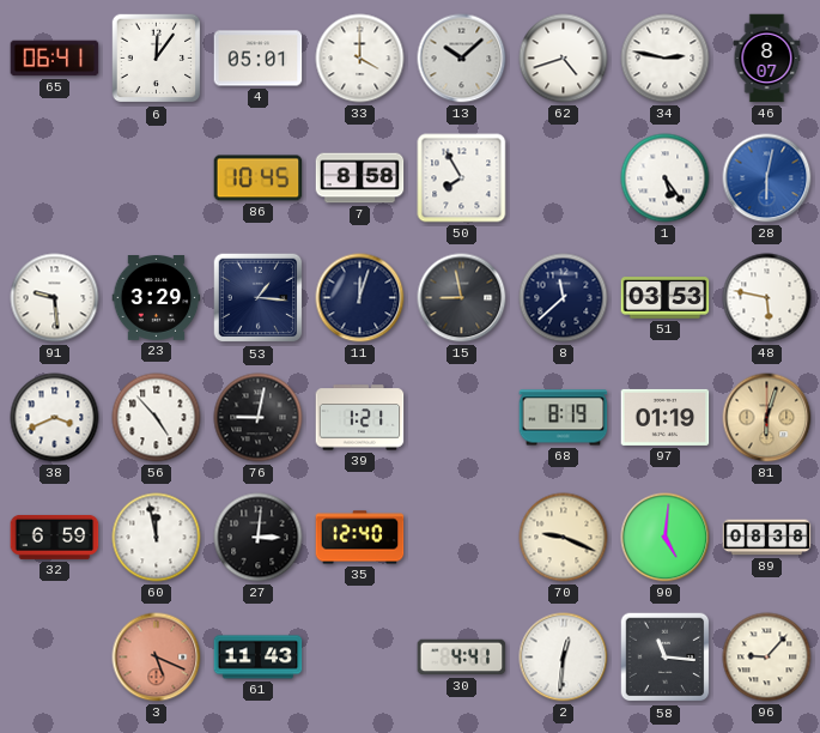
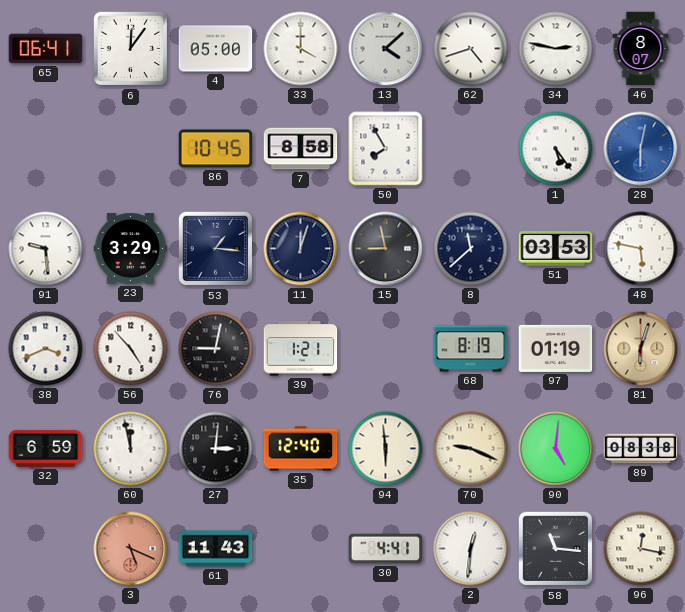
4: 05:01 -> 05:00
13: 10:08 -> 4:08
94: none -> 5:59
96: 9:07 -> 12:17
